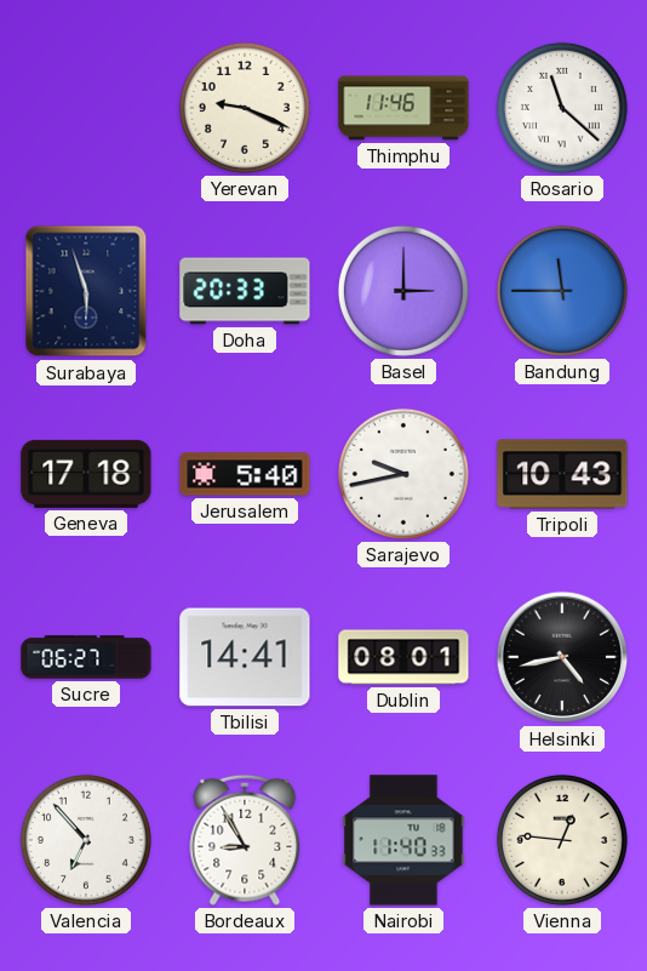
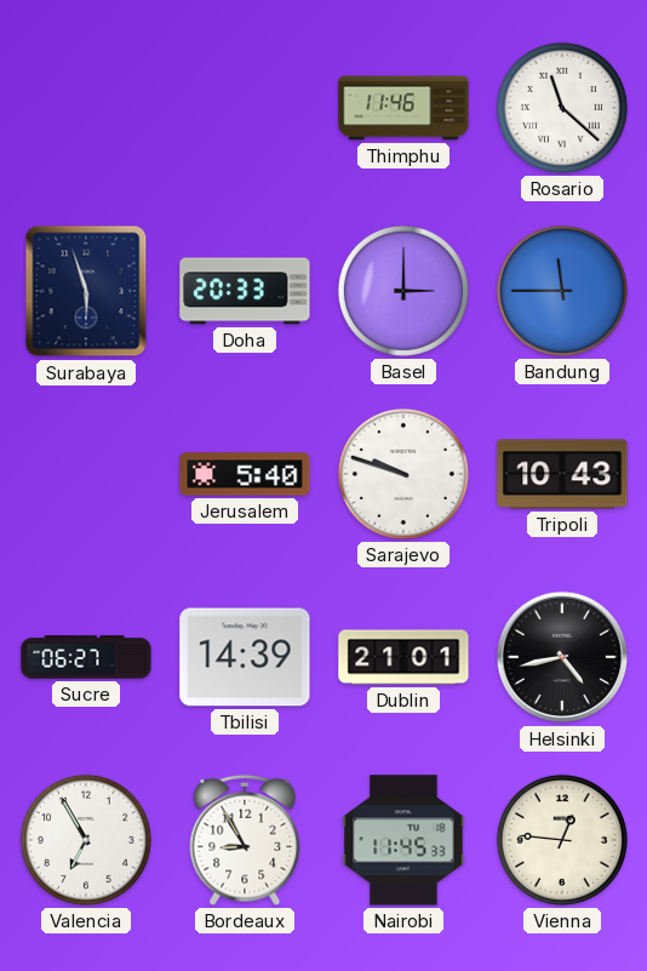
Yerevan: 9:19 -> none
Geneva: 17:18 -> none
Sarajevo: 9:43 -> 9:48
Tbilisi: 14:41 -> 14:39
Dublin: 08:01 -> 21:01
Valencia: 6:53 -> 6:55
Nairobi: 11:40 -> 11:45
